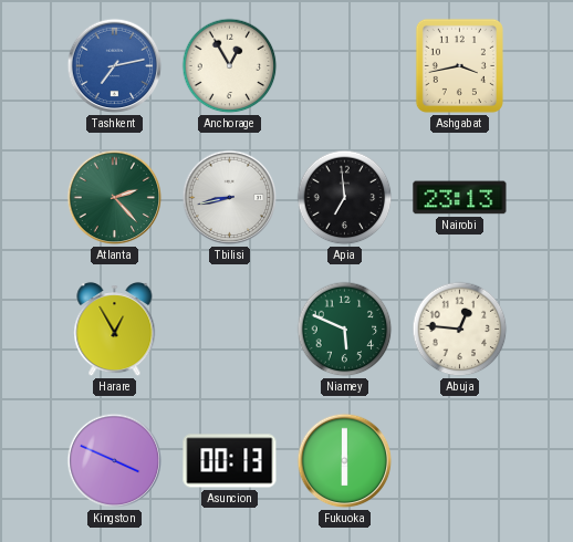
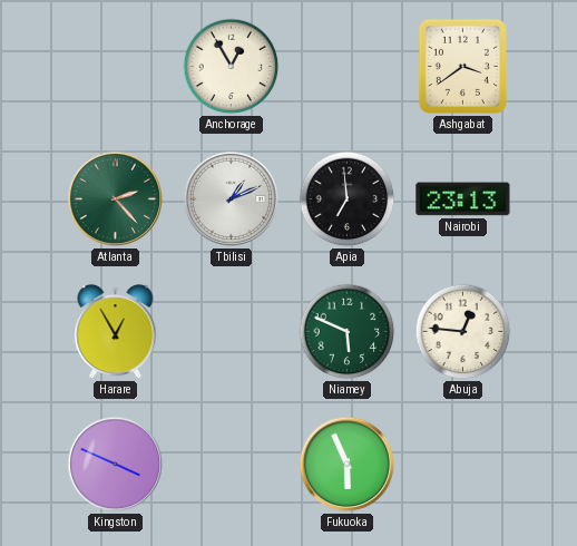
Tashkent: 7:13 -> none
Ashgabat: 3:43 -> 3:39
Tbilisi: 8:43 -> 1:11
Asuncion: 00:13 -> none
Fukuoka: 6:00 -> 5:56
